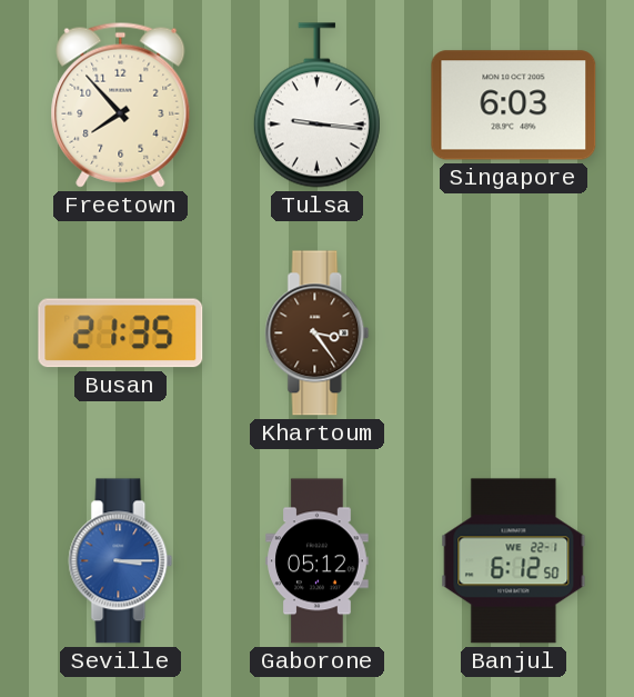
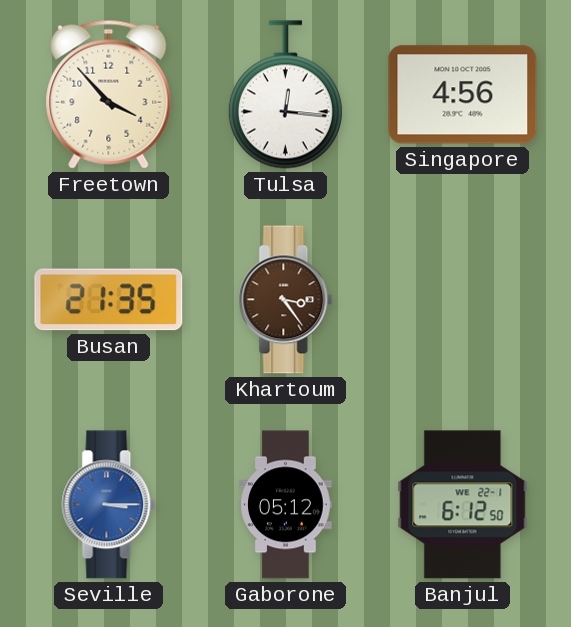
Freetown: 7:53 -> 3:53
Tulsa: 9:16 -> 12:16
Singapore: 6:03 -> 4:56
